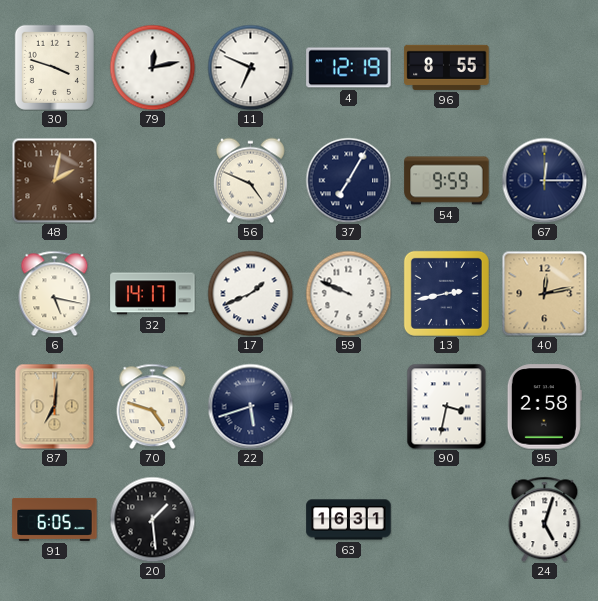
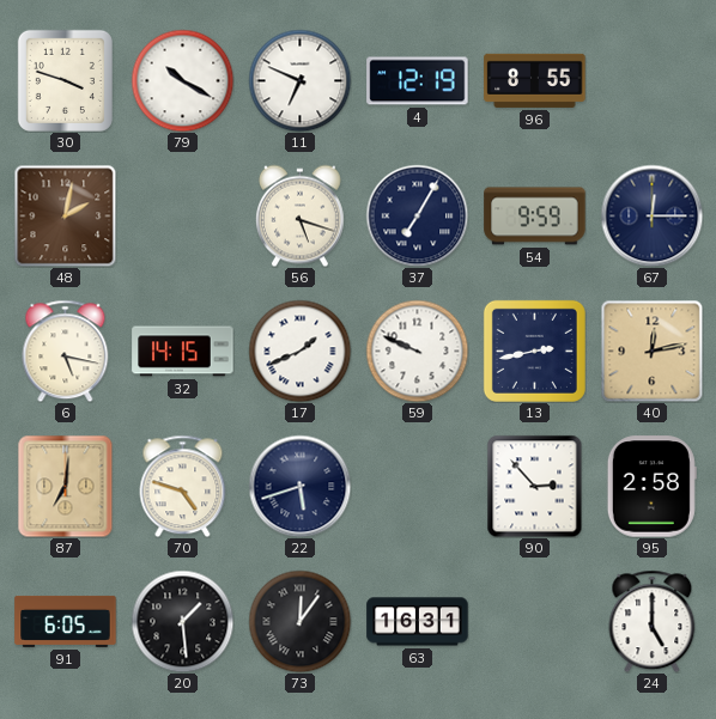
79: 12:13 -> 10:20
56: 4:49 -> 5:18
32: 14:17 -> 14:15
90: 3:32 -> 2:53
73: none -> 12:06
24: 5:03 -> 5:00
